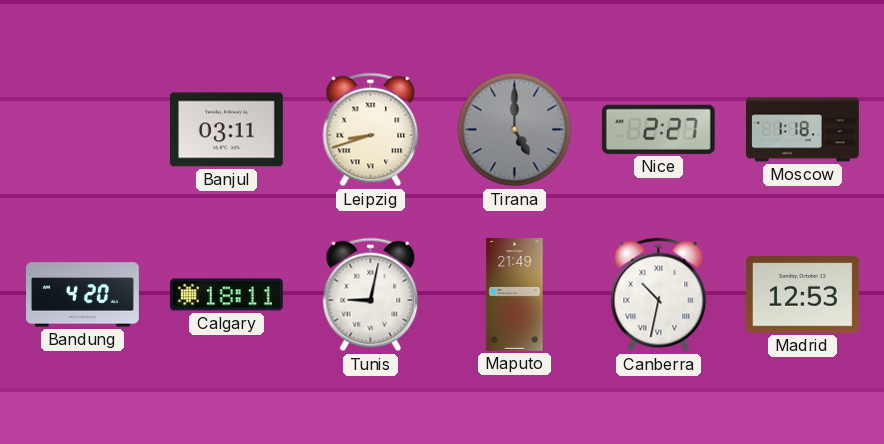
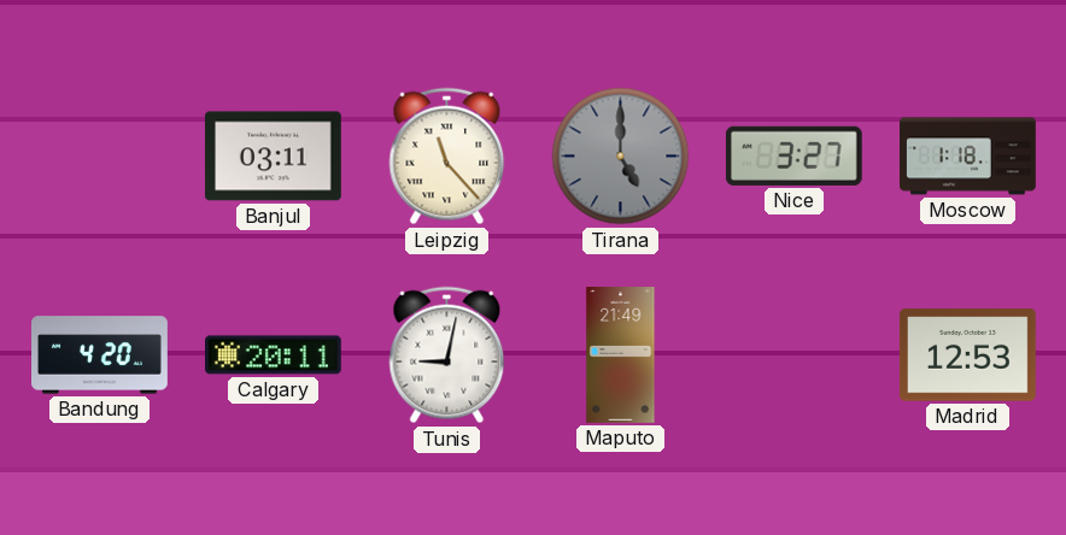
Leipzig: 8:42 -> 11:23
Nice: 2:27 -> 3:27
Calgary: 18:11 -> 20:11
Canberra: 10:32 -> none
